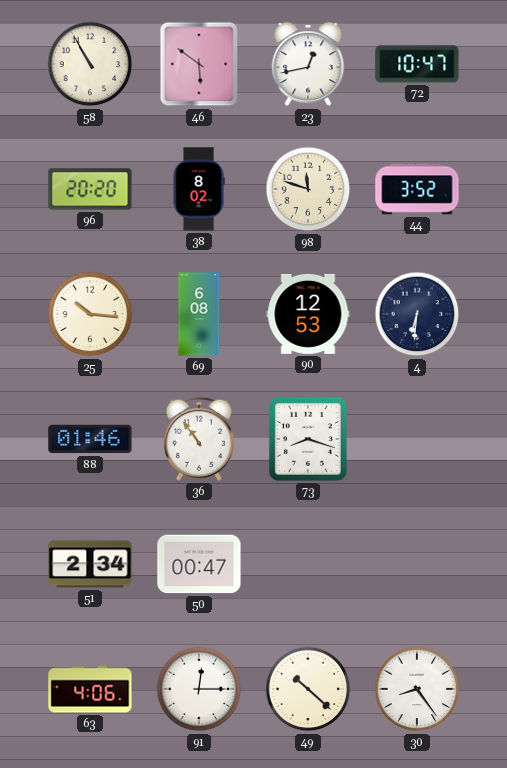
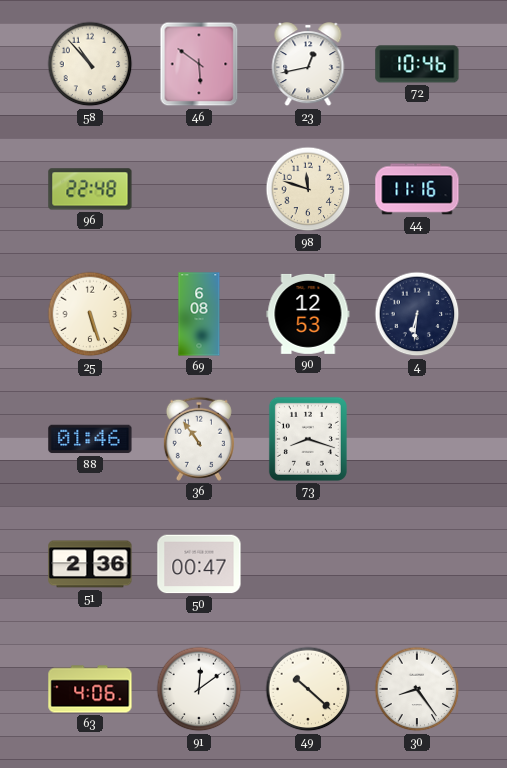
58: 10:55 -> 10:53
72: 10:47 -> 10:46
96: 20:20 -> 22:48
38: 8:02 -> none
44: 3:52 -> 11:16
25: 10:16 -> 5:27
51: 2:34 -> 2:36
91: 12:15 -> 12:09
